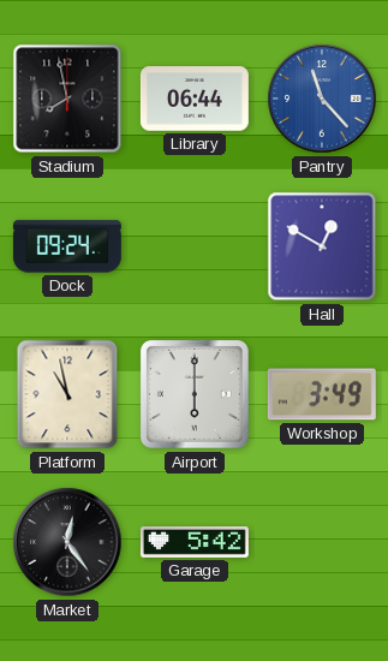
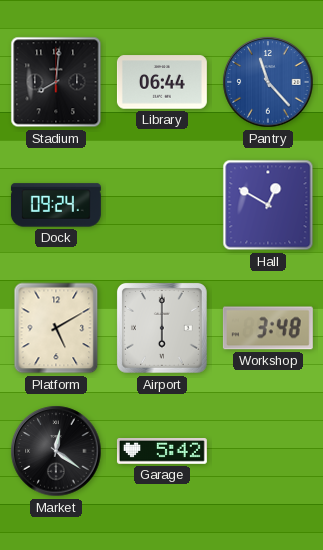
Stadium: 7:58 -> 8:01
Platform: 10:58 -> 5:10
Workshop: 3:49 -> 3:48
Market: 12:24 -> 12:21
